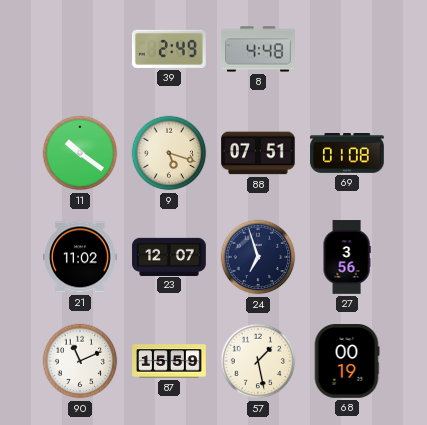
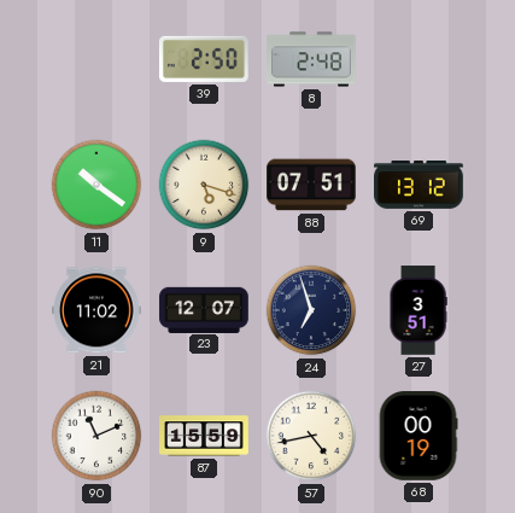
39: 2:49 -> 2:50
8: 4:48 -> 2:48
69: 01:08 -> 13:12
27: 3:56 -> 3:51
57: 1:28 -> 4:43
